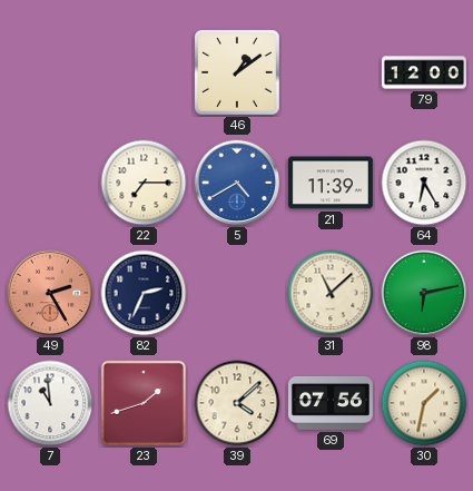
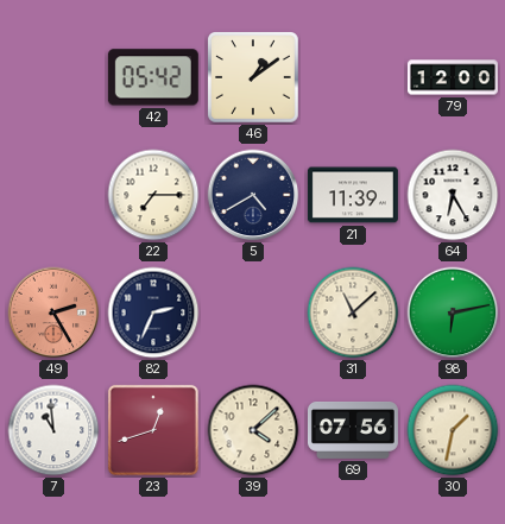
42: none -> 05:42
5 dial: blue -> navy
23: 1:42 -> 12:42
